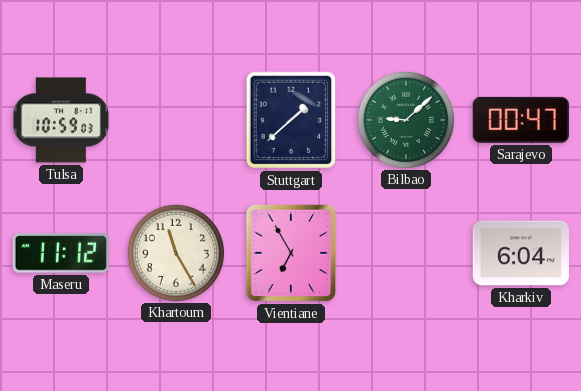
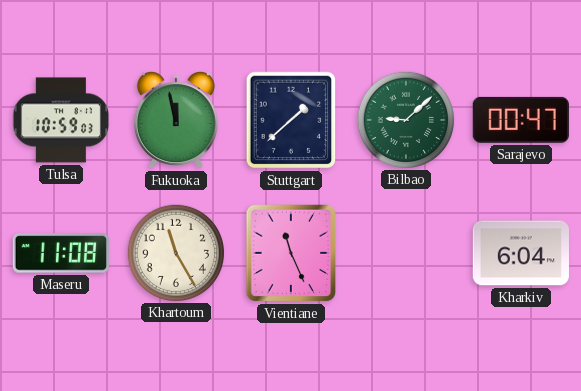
Fukuoka: none -> 11:58
Maseru: 11:12 -> 11:08
Vientiane: 6:55 -> 11:26
